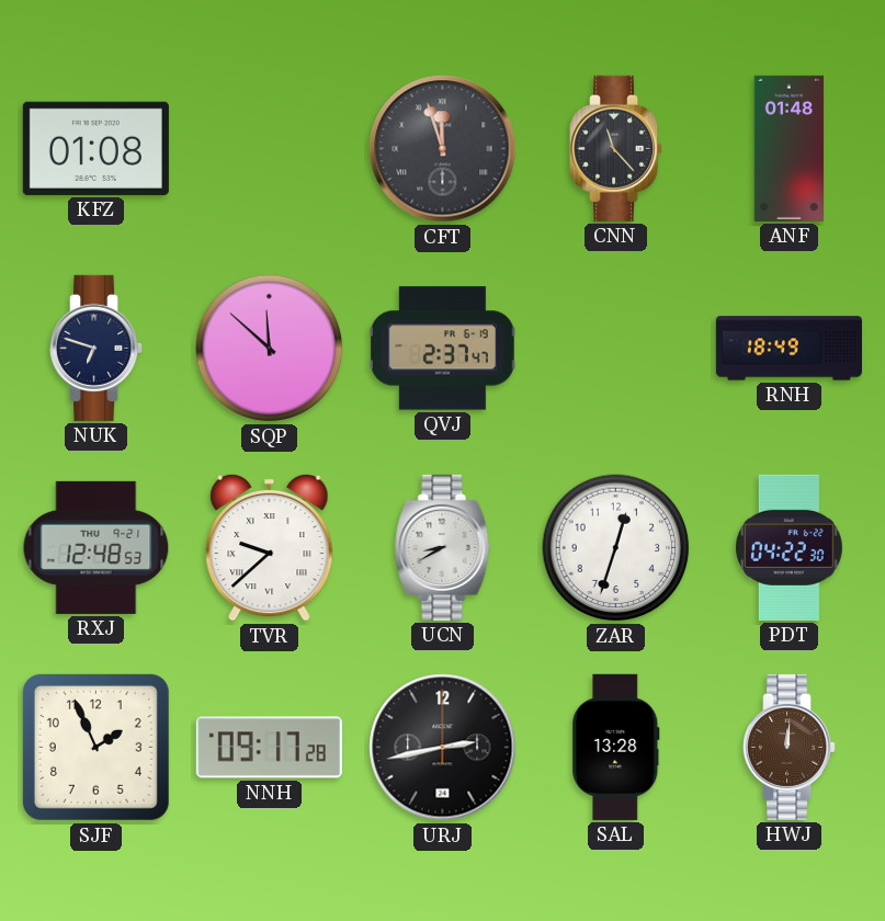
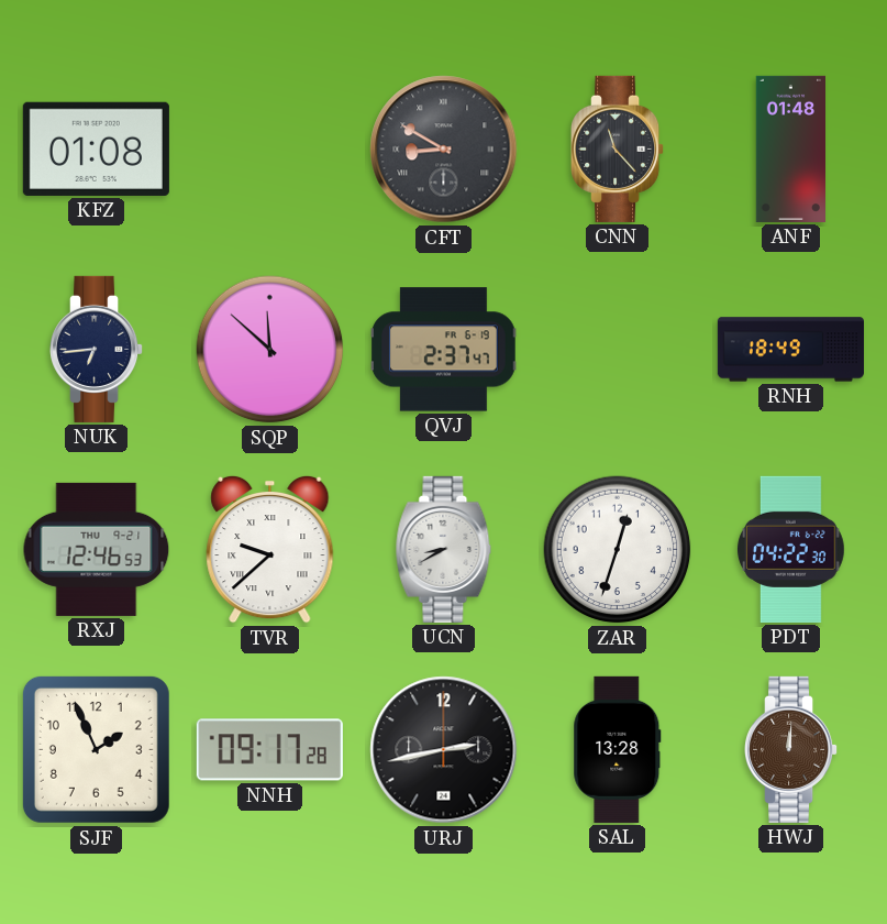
CFT: 11:57 -> 8:50
NUK: 6:48 -> 6:44
RXJ: 12:48 -> 12:46
